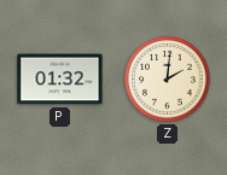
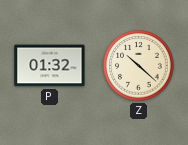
Z: 2:01 -> 10:22
